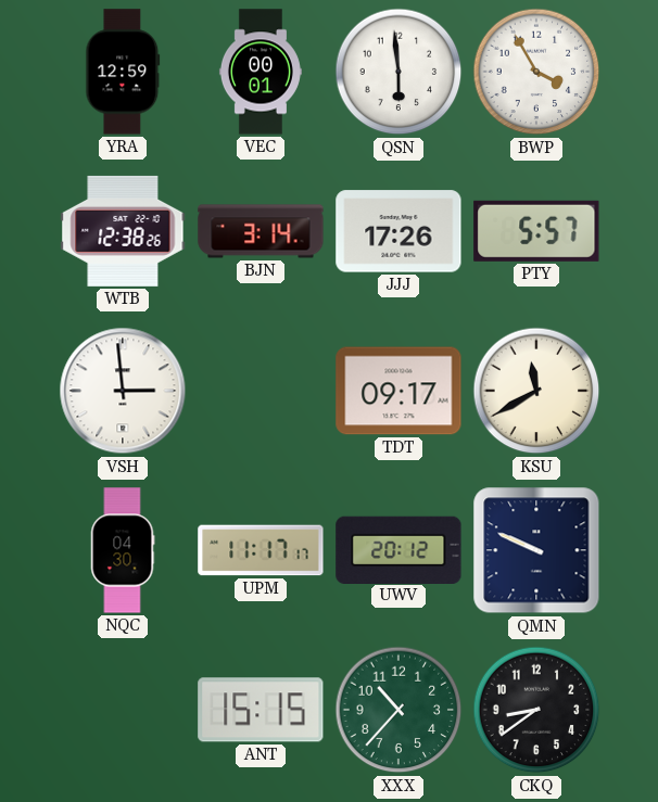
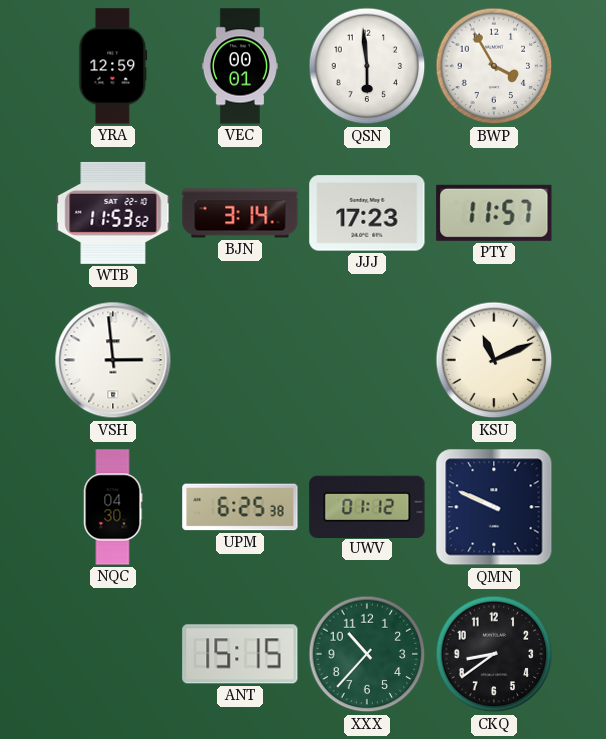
WTB: 12:38 -> 11:53
JJJ: 17:26 -> 17:23
PTY: 5:57 -> 11:57
TDT: 09:17 -> none
KSU: 11:40 -> 11:11
UPM: 11:17 -> 6:25
UWV: 20:12 -> 01:12
